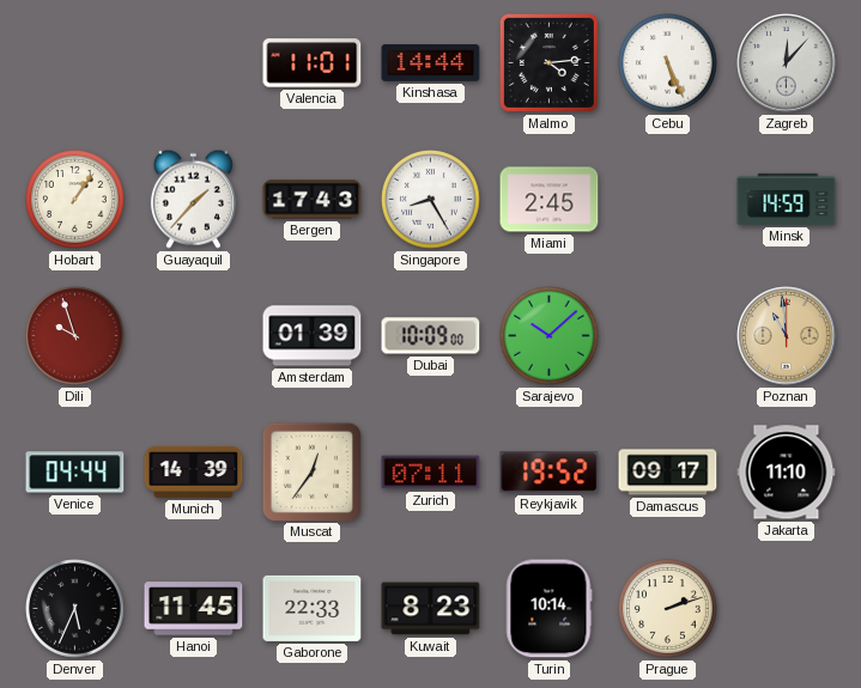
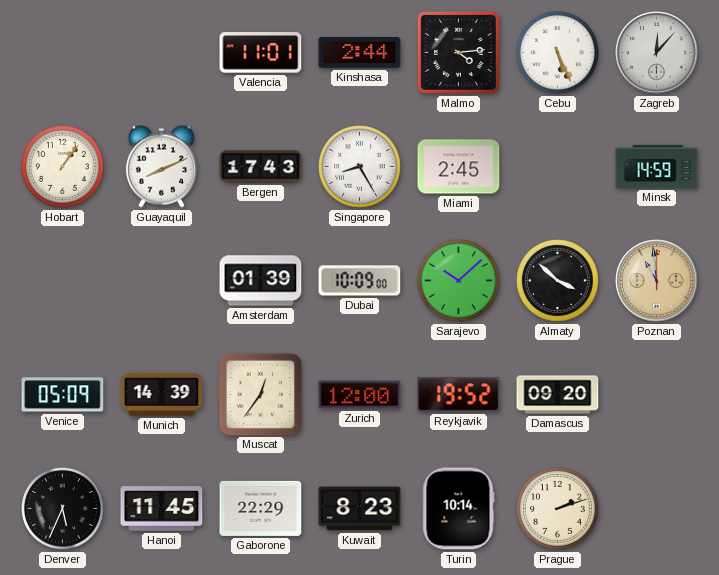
Kinshasa: 14:44 -> 2:44
Guayaquil: 1:37 -> 8:11
Dili: 9:57 -> none
Almaty: none -> 3:52
Venice: 04:44 -> 05:09
Zurich: 07:11 -> 12:00
Damascus: 09:17 -> 09:20
Jakarta: 11:10 -> none
Gaborone: 22:33 -> 22:29
